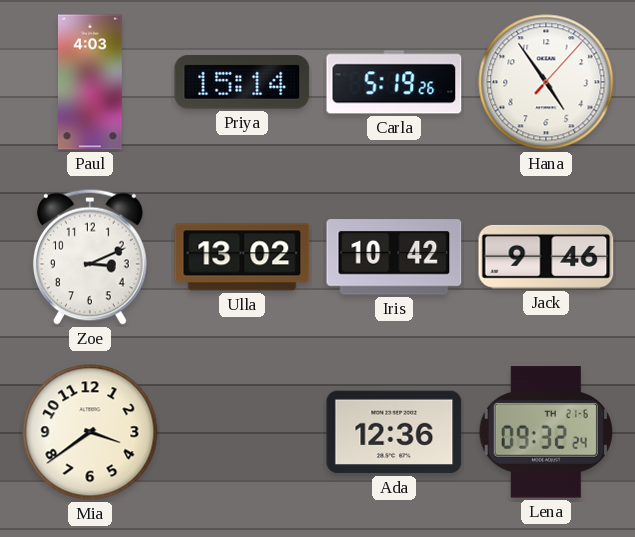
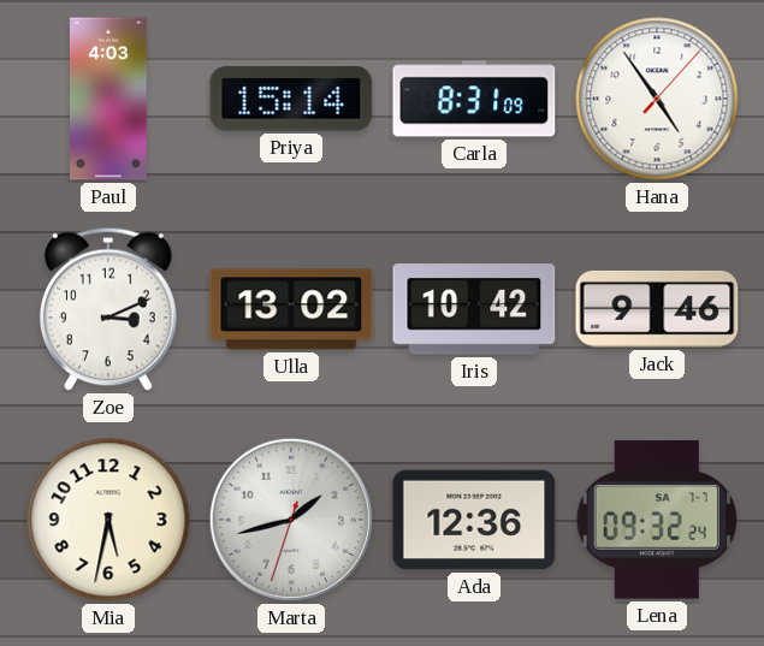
Carla: 5:19 -> 8:31
Mia: 3:39 -> 5:32
Marta: none -> 1:42
Lena date: TH 21-6 -> SA 7-7
